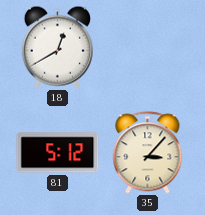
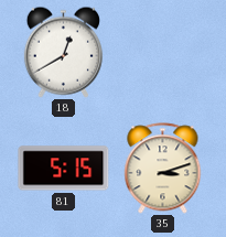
81: 5:12 -> 5:15
35: 3:07 -> 3:12
